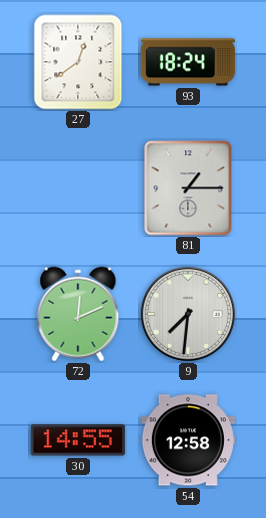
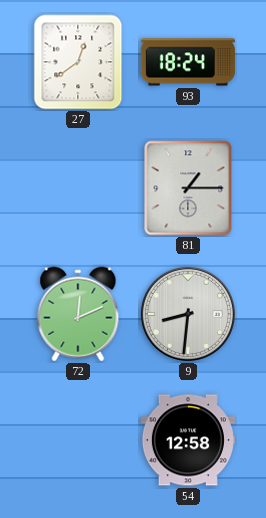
9: 7:31 -> 8:31
30: 14:55 -> none
